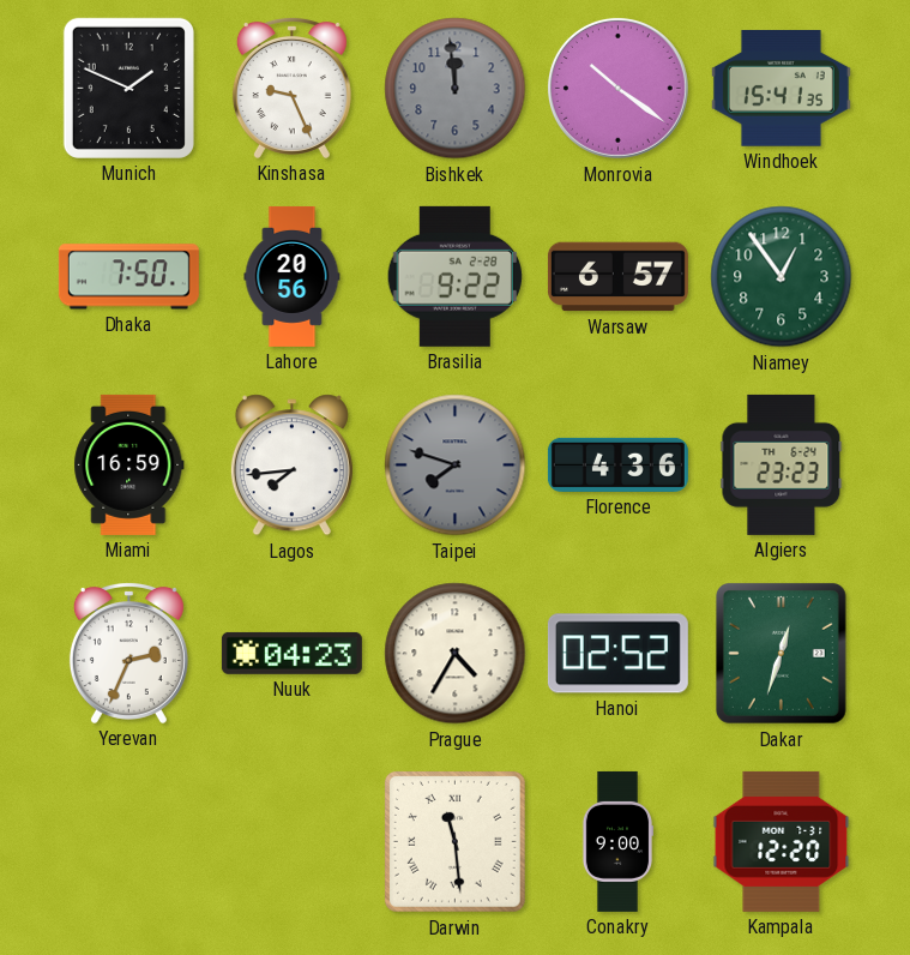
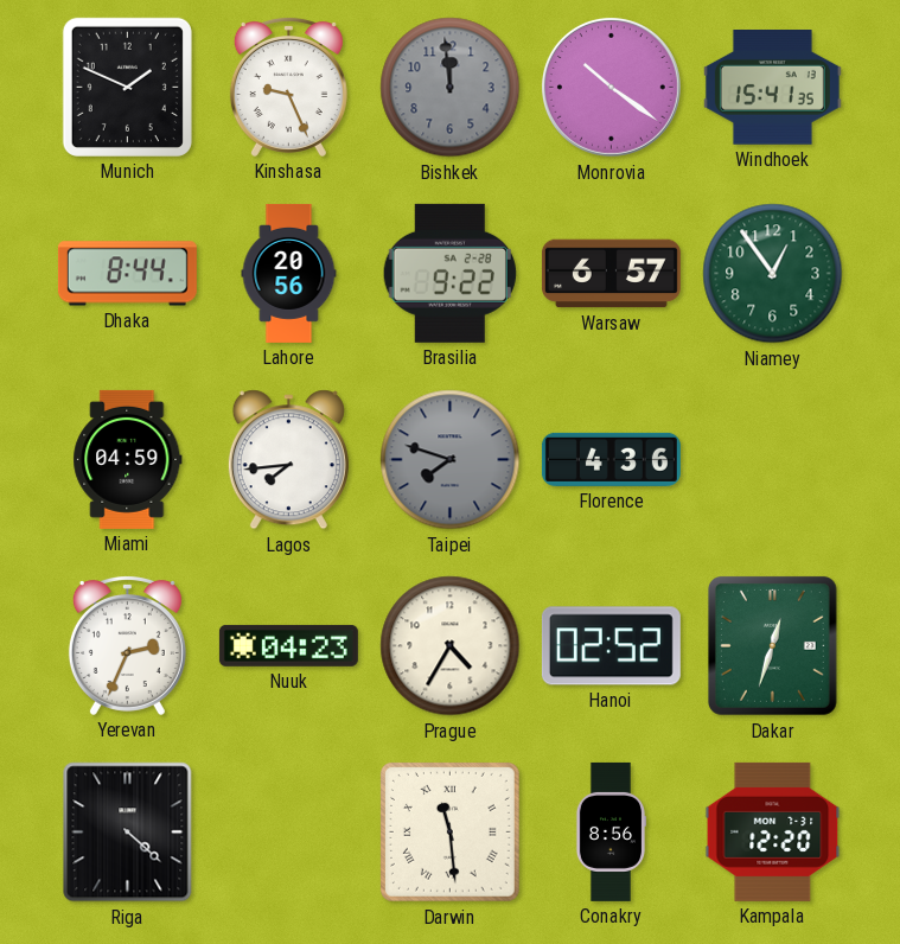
Dhaka: 7:50 -> 8:44
Miami: 16:59 -> 04:59
Algiers: 23:23 -> none
Riga: none -> 4:22
Conakry: 9:00 -> 8:56
